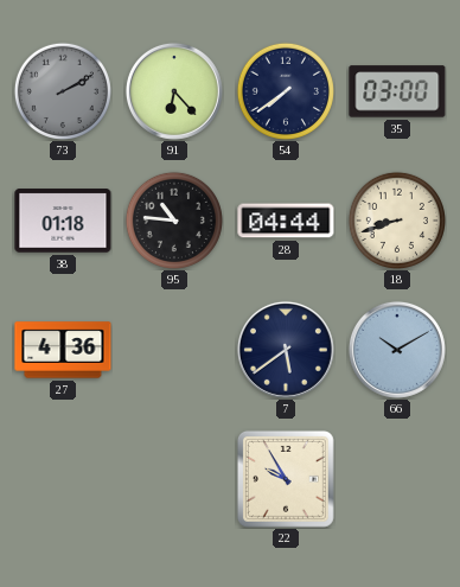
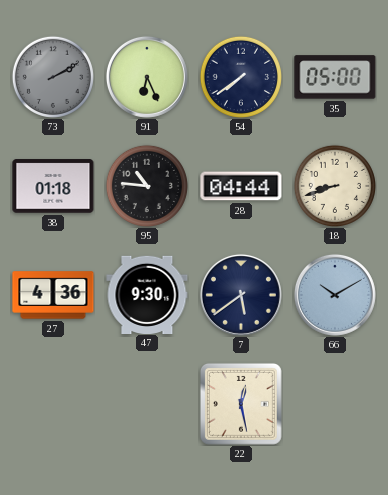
91: 6:23 -> 6:26
35: 03:00 -> 05:00
47: none -> 9:30
22: 9:55 -> 12:28
